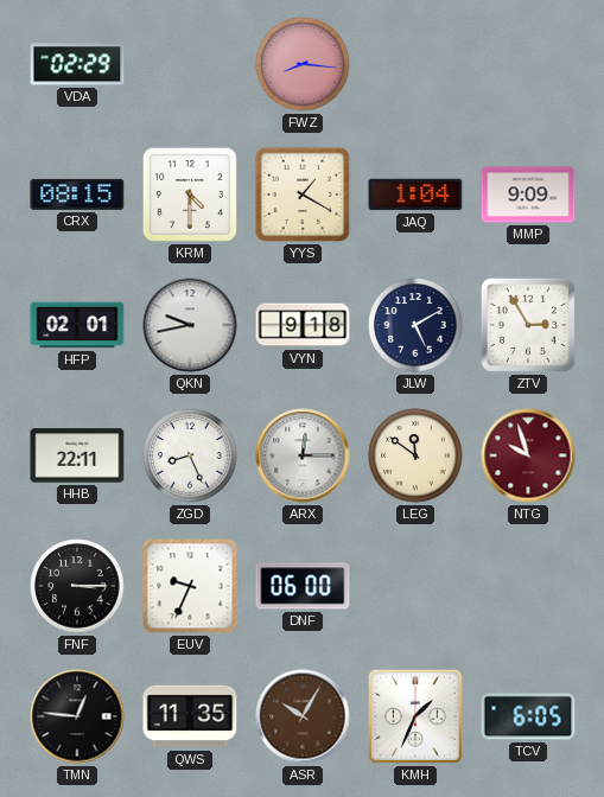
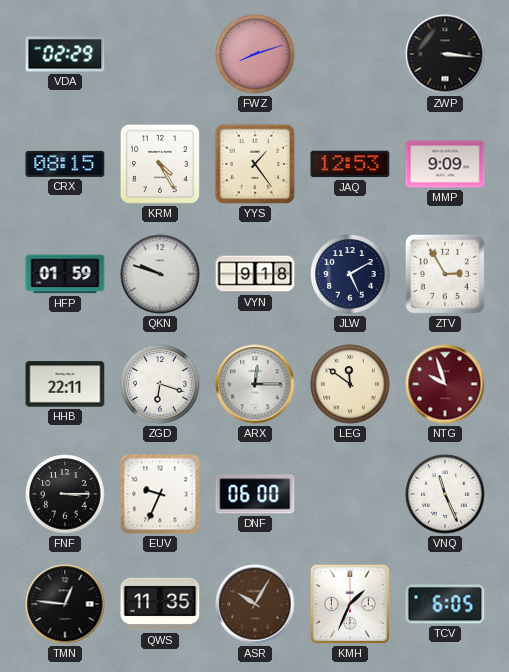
FWZ: 8:16 -> 8:12
ZWP: none -> 3:16
KRM: 4:30 -> 4:25
YYS: 1:20 -> 1:24
JAQ: 1:04 -> 12:53
HFP: 02:01 -> 01:59
QKN: 9:43 -> 9:48
ZGD: 8:26 -> 6:18
VNQ: none -> 11:26
